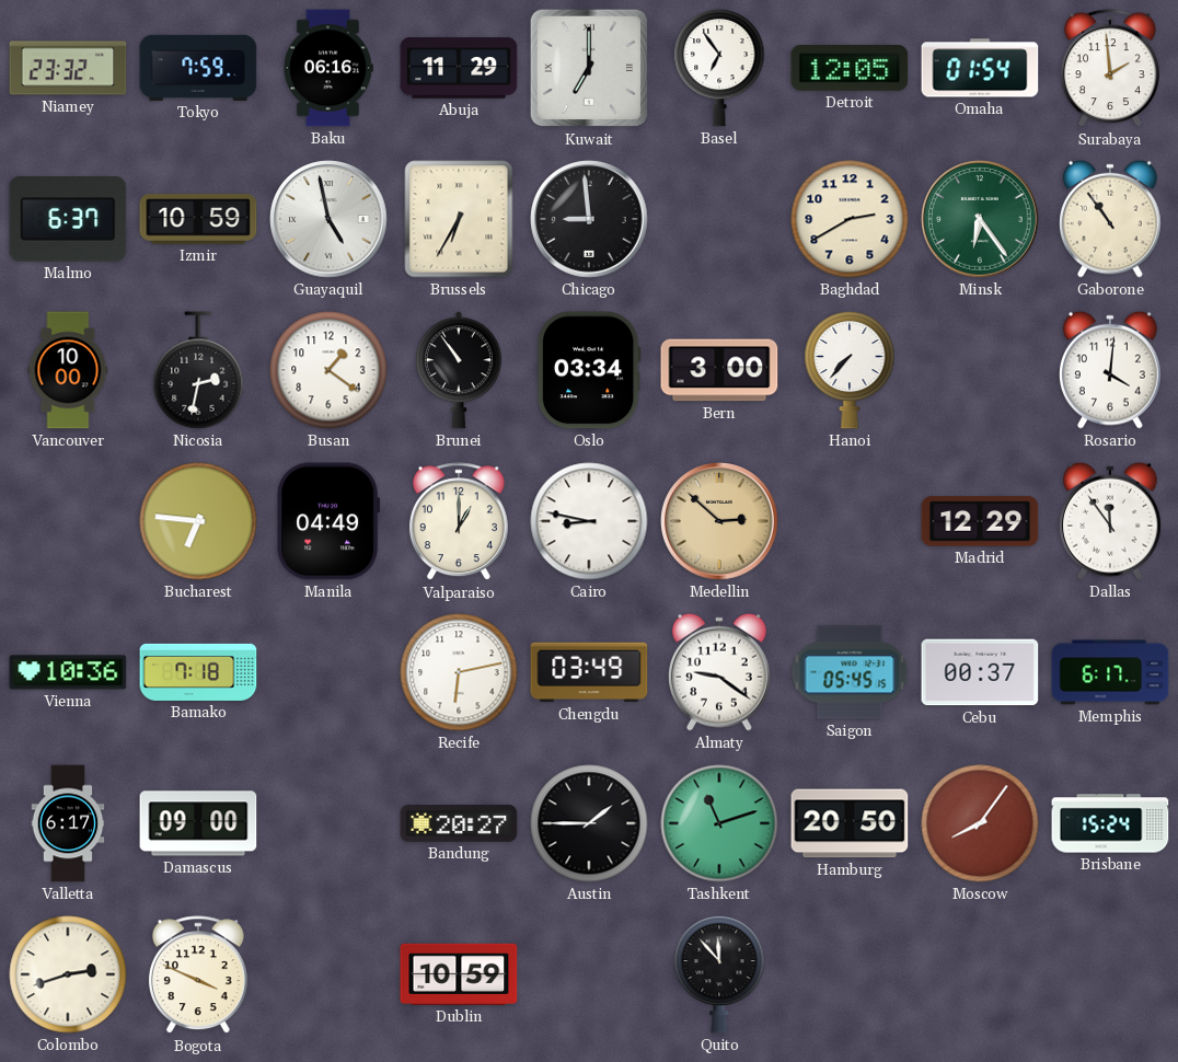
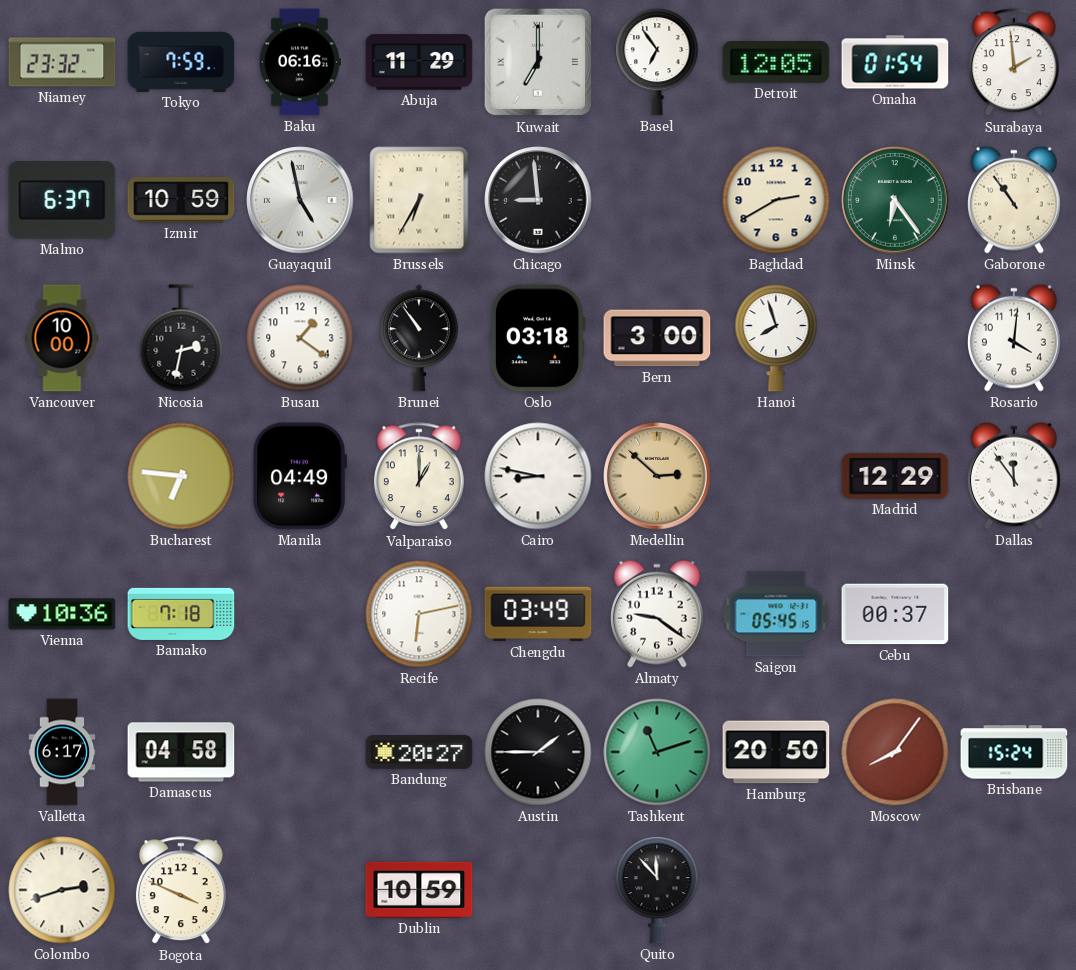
Oslo: 03:34 -> 03:18
Hanoi: 7:37 -> 7:57
Memphis: 6:17 -> none
Damascus: 09:00 -> 04:58
